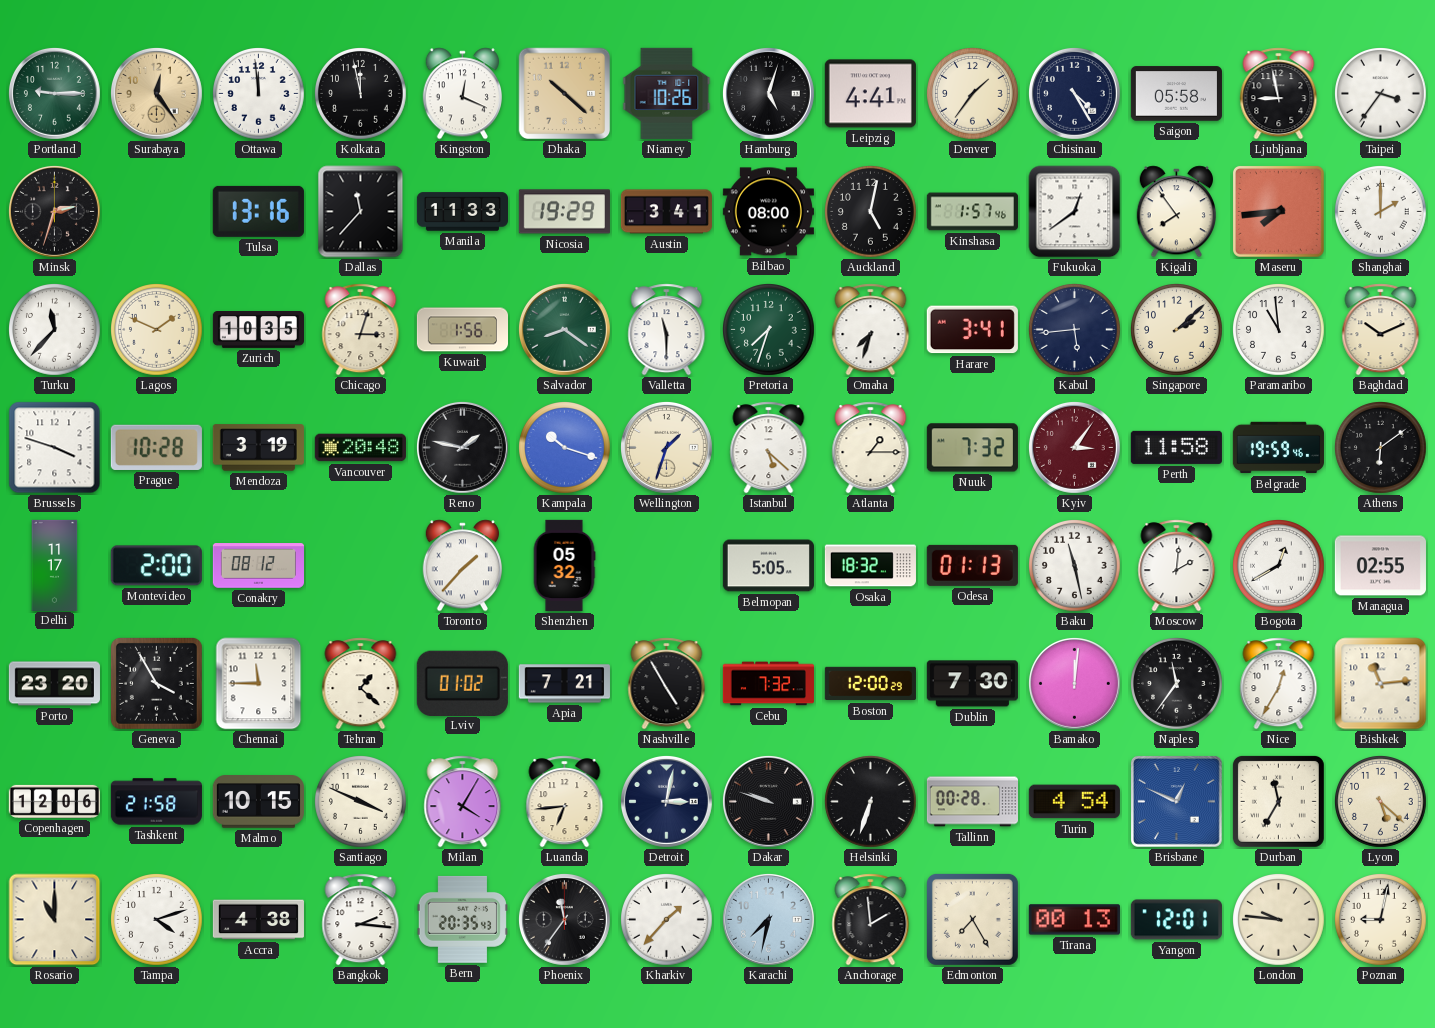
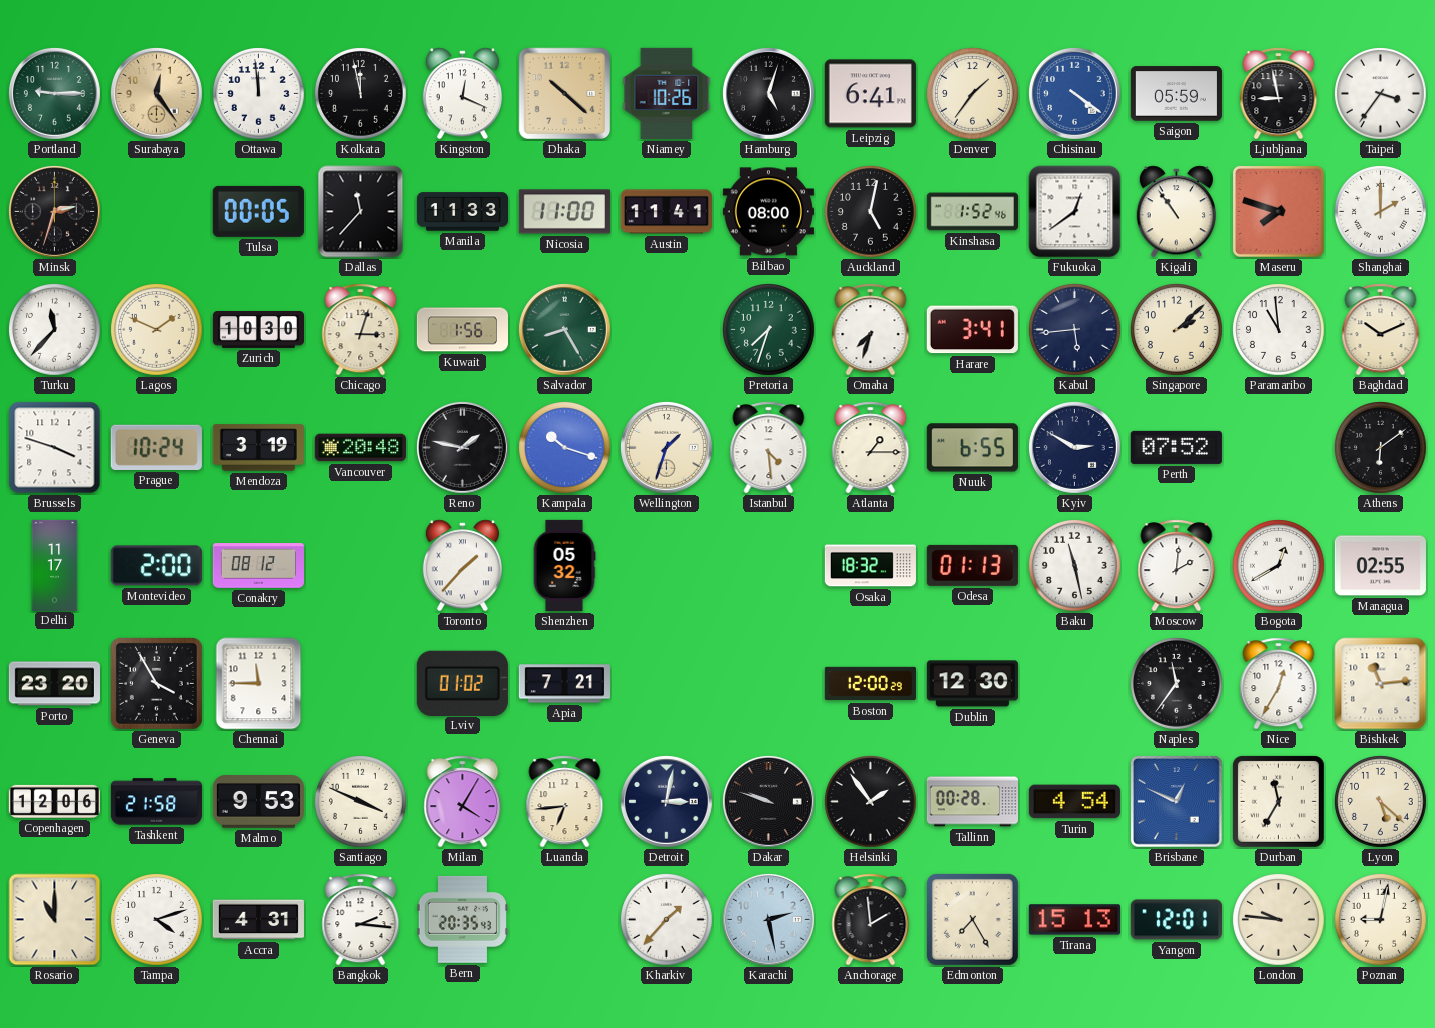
Leipzig: 4:41 -> 6:41
Chisinau: 4:25 -> 4:21
Chisinau dial: navy -> blue
Saigon: 05:58 -> 05:59
Tulsa: 13:16 -> 00:05
Nicosia: 19:29 -> 11:00
Austin: 3:41 -> 11:41
Kinshasa: 1:57 -> 1:52
Kigali: 7:54 -> 10:54
Maseru: 7:44 -> 7:48
Zurich: 10:35 -> 10:30
Salvador: 8:21 -> 8:25
Valletta: 11:30 -> none
Prague: 10:28 -> 10:24
Istanbul: 5:22 -> 4:29
Nuuk: 7:32 -> 6:55
Kyiv: 3:06 -> 2:50
Kyiv dial: burgundy -> navy
Perth: 11:58 -> 07:52
Belgrade: 19:59 -> none
Belmopan: 5:05 -> none
Tehran: 1:22 -> none
Nashville: 4:55 -> none
Cebu: 7:32 -> none
Dublin: 7:30 -> 12:30
Bamako: 12:01 -> none
Malmo: 10:15 -> 9:53
Helsinki: 6:33 -> 1:54
Accra: 4:38 -> 4:31
Phoenix: 11:36 -> none
Karachi: 7:32 -> 2:28
Tirana: 00:13 -> 15:13
